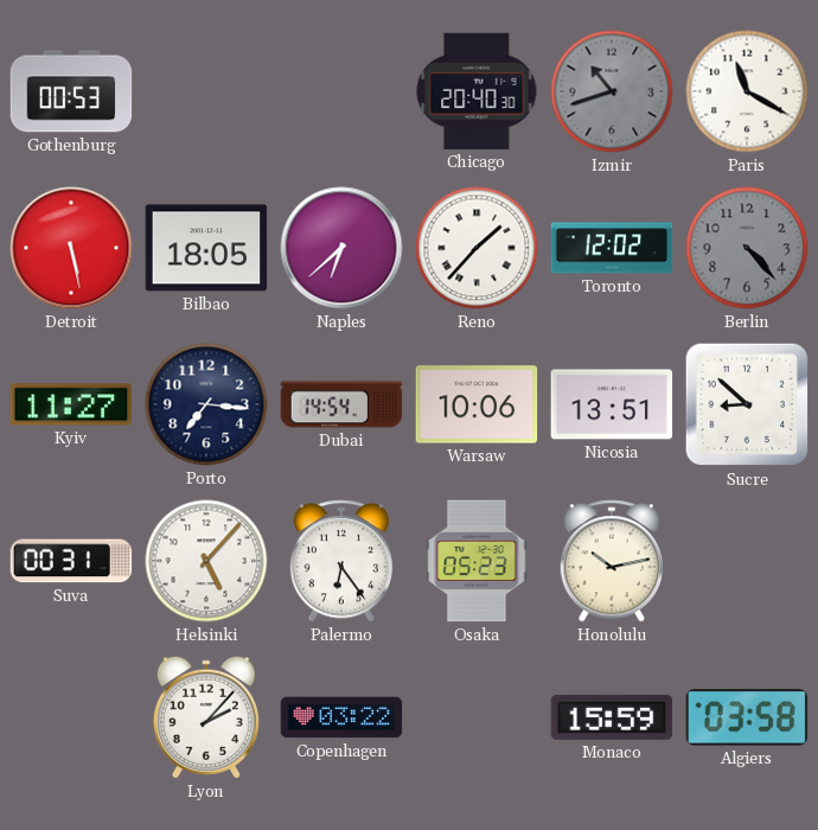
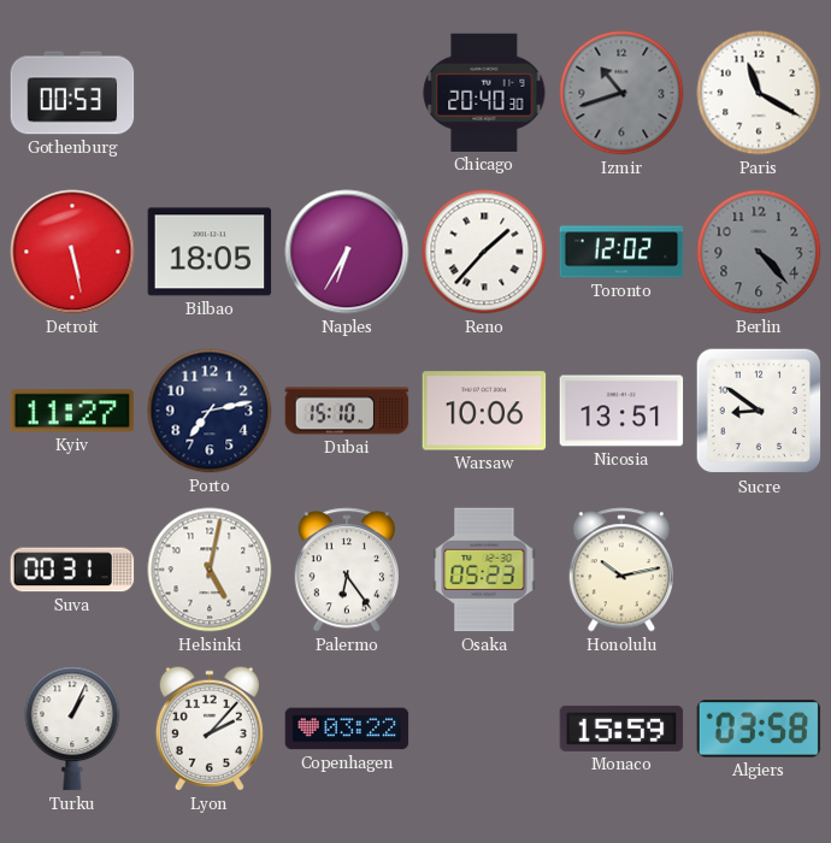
Naples: 6:38 -> 6:35
Porto: 7:16 -> 7:13
Dubai: 14:54 -> 15:10
Sucre: 8:52 -> 8:51
Helsinki: 5:07 -> 5:02
Turku: none -> 1:04
